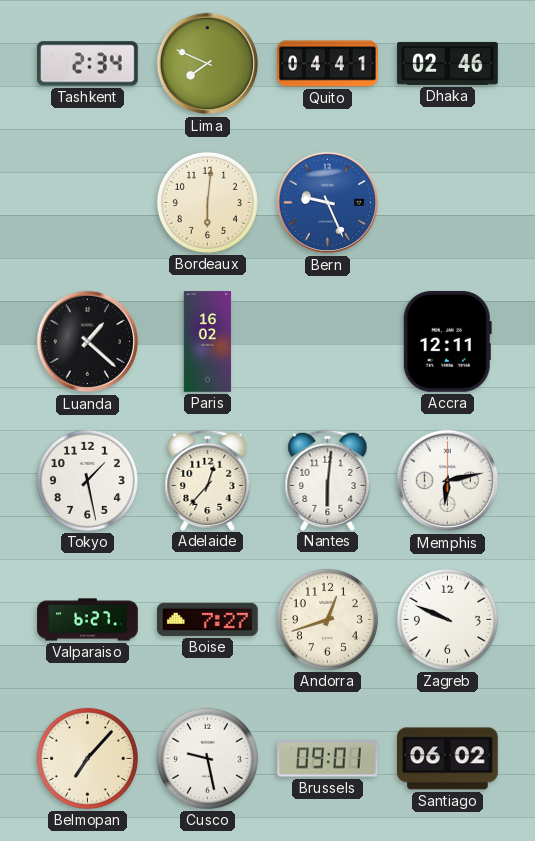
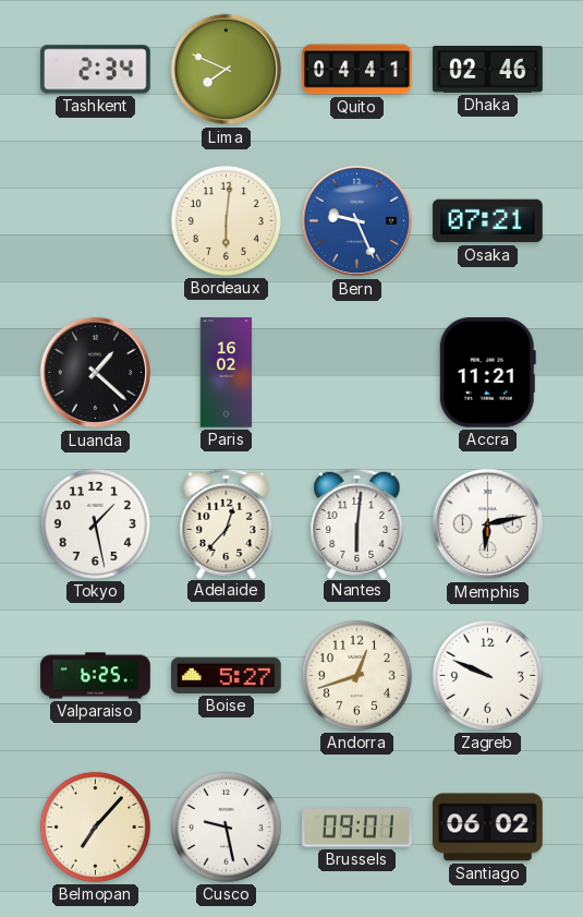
Osaka: none -> 07:21
Accra: 12:11 -> 11:21
Valparaiso: 6:27 -> 6:25
Boise: 7:27 -> 5:27
